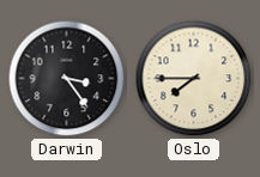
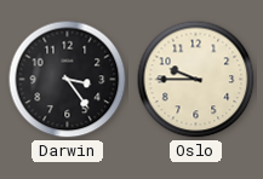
Oslo: 7:45 -> 9:45
